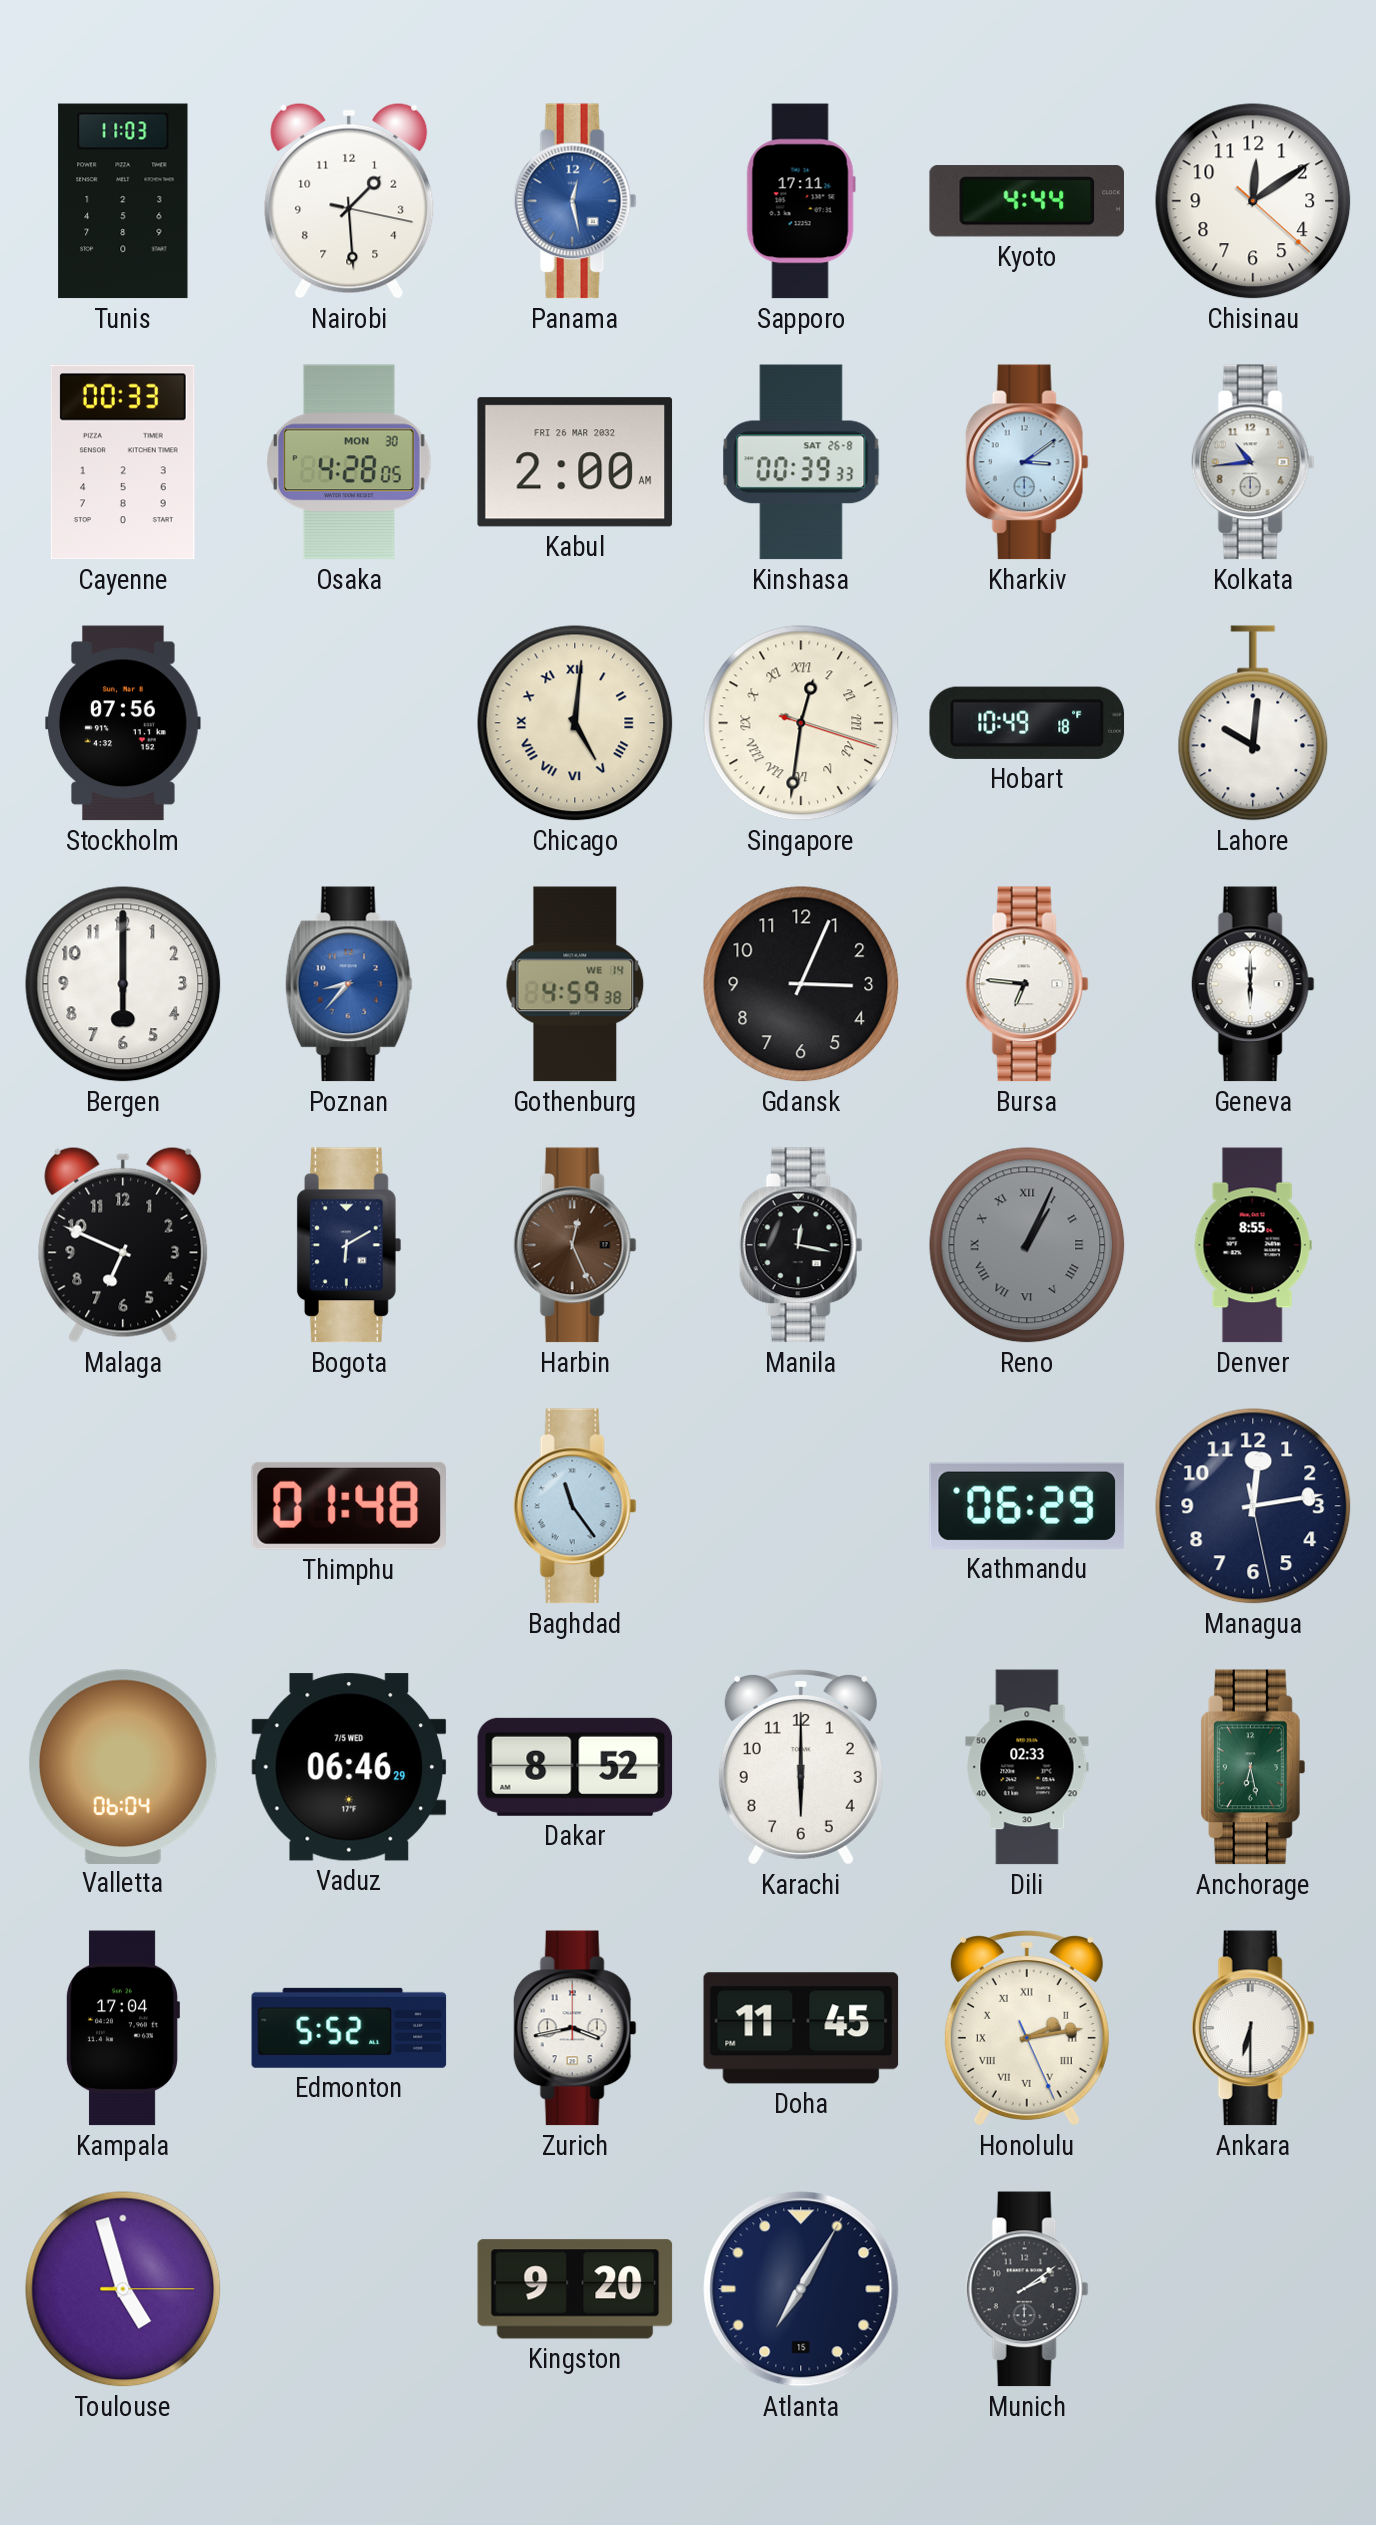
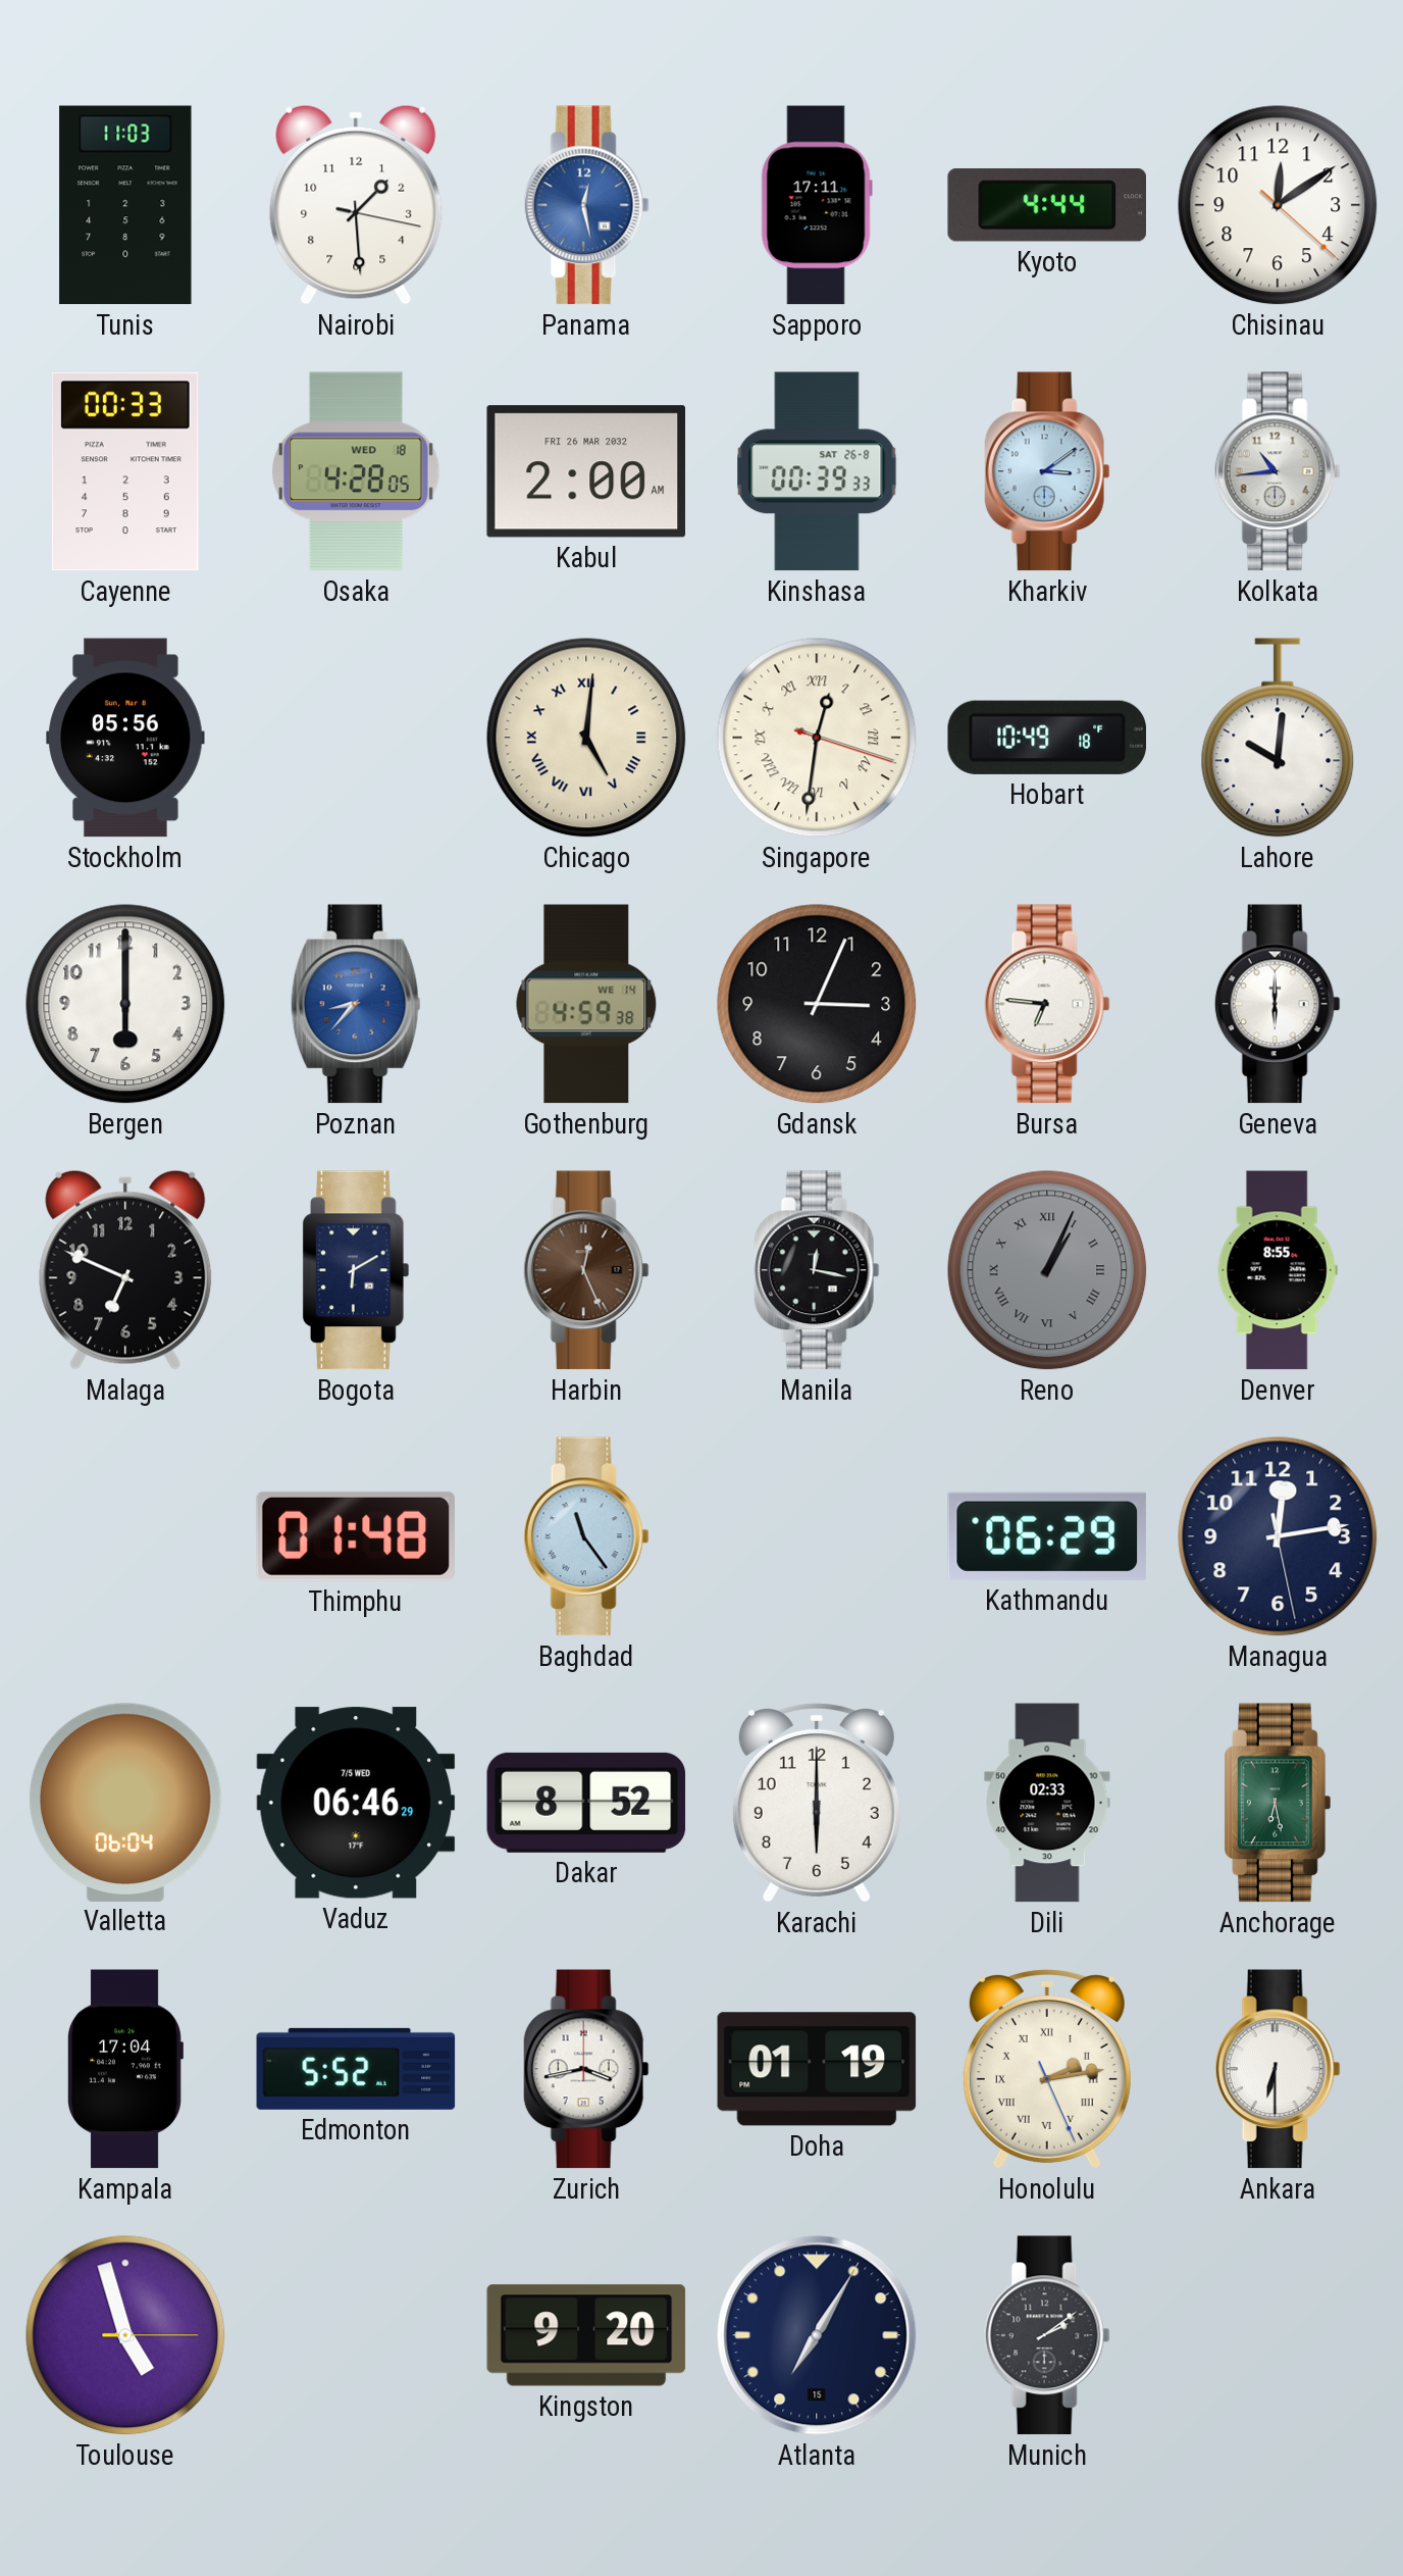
Osaka date: MON 30 -> WED 18
Stockholm: 07:56 -> 05:56
Doha: 11:45 -> 01:19
